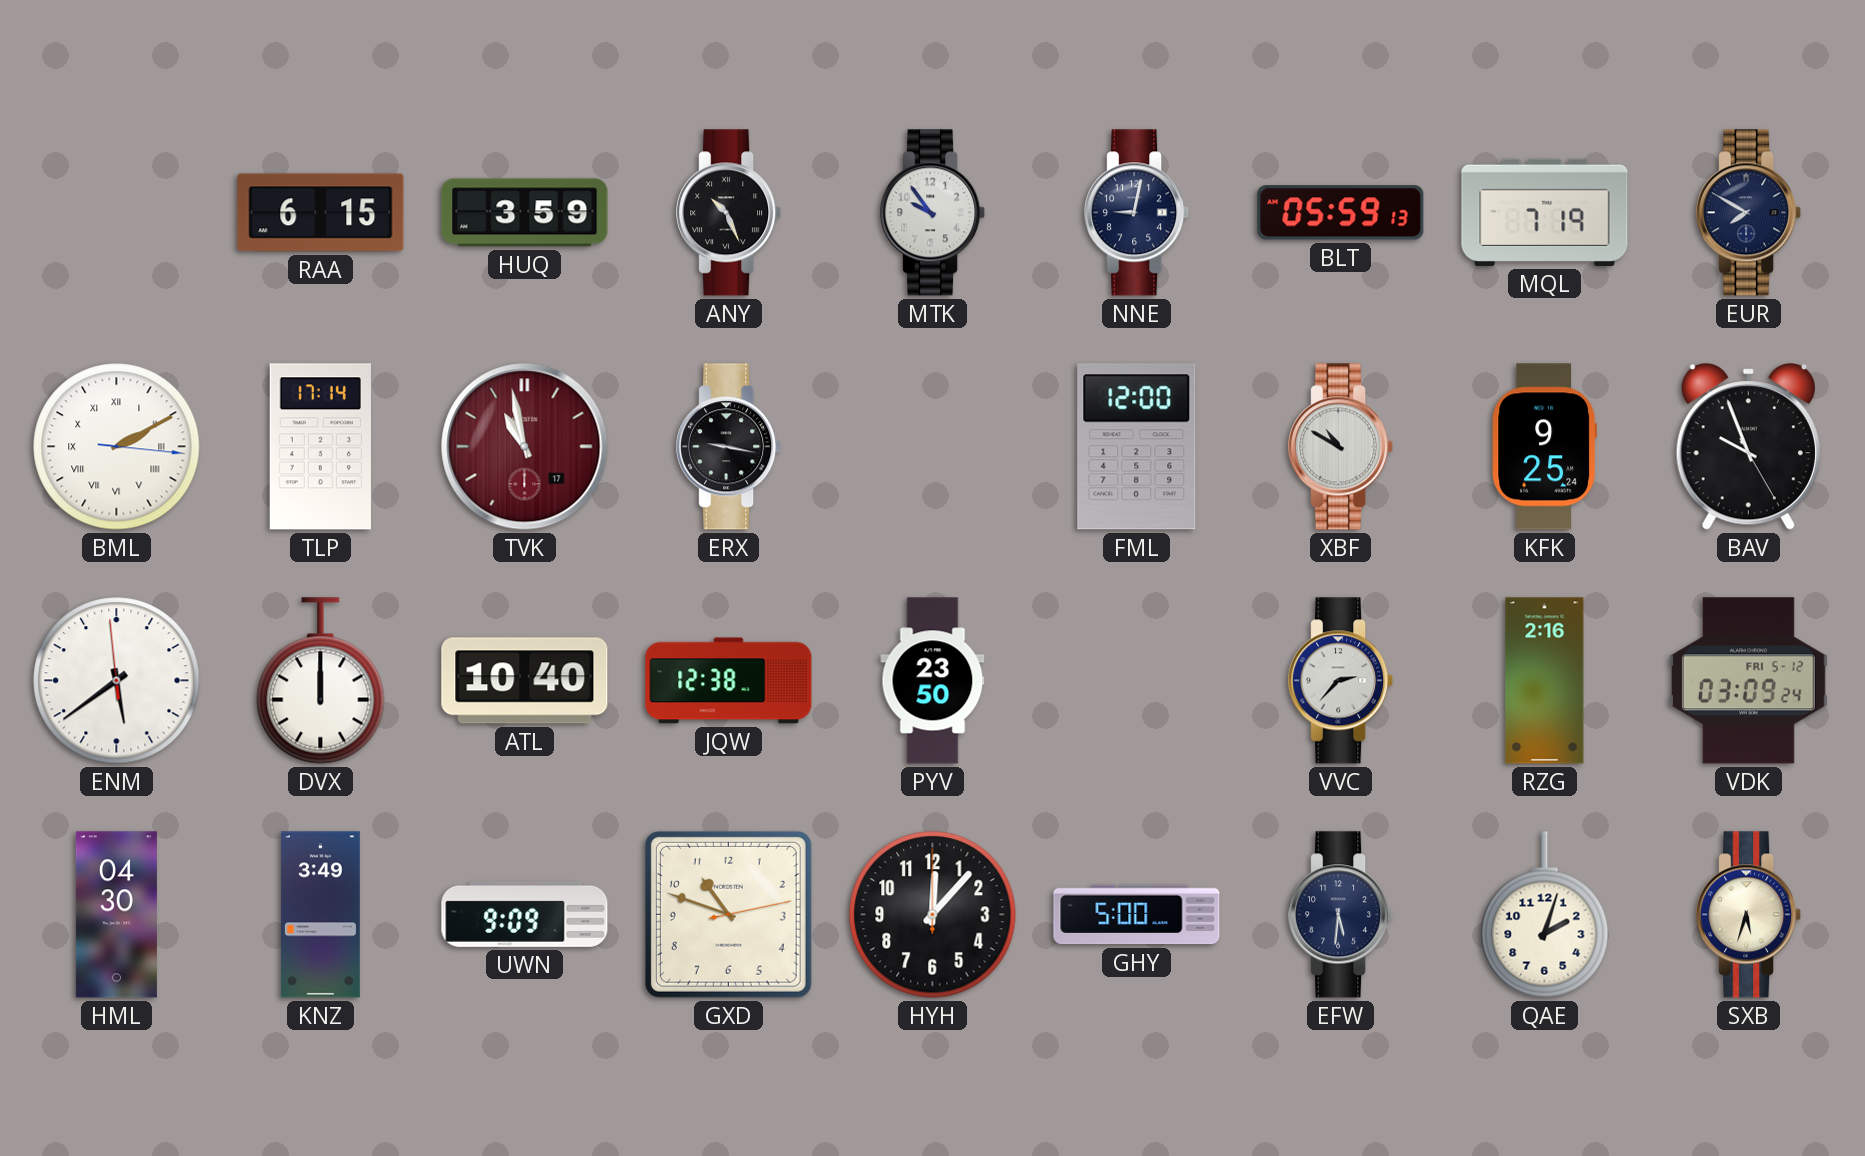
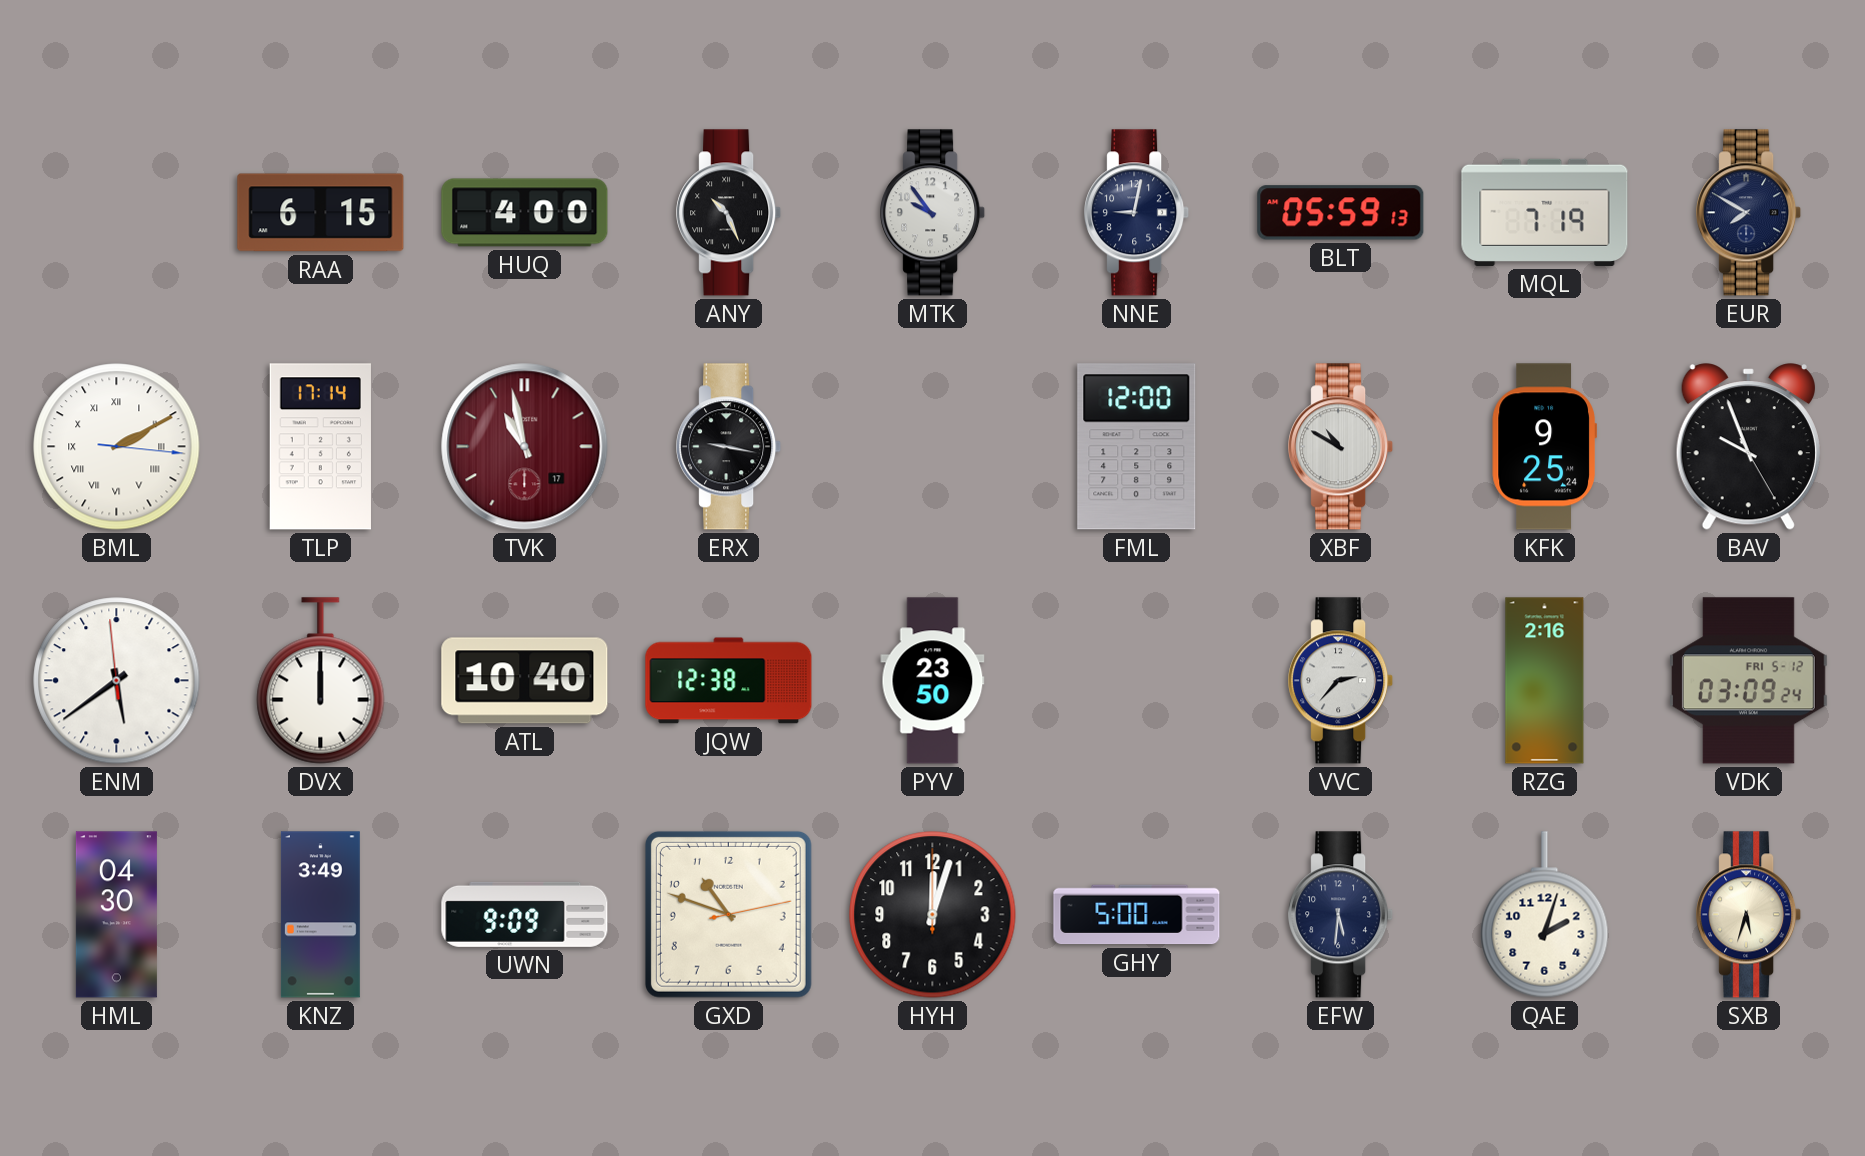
HUQ: 3:59 -> 4:00
HYH: 12:07 -> 12:03
